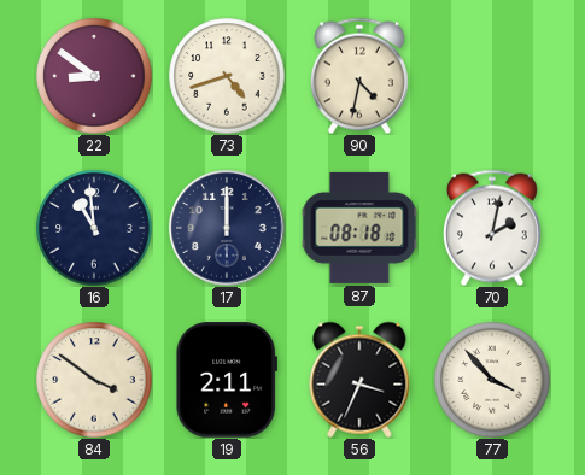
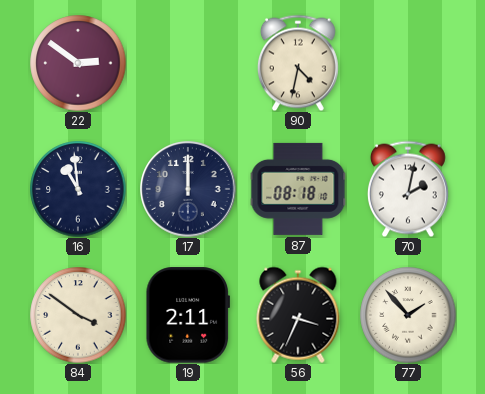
22: 8:51 -> 2:51
73: 4:42 -> none
77: 3:53 -> 1:53
